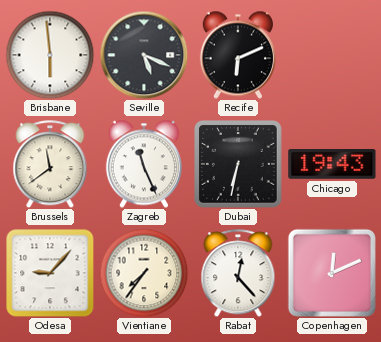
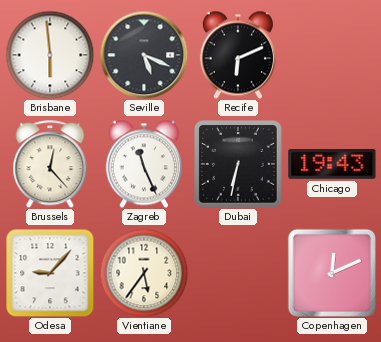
Brussels: 11:39 -> 12:23
Vientiane: 7:36 -> 5:36
Rabat: 12:23 -> none
